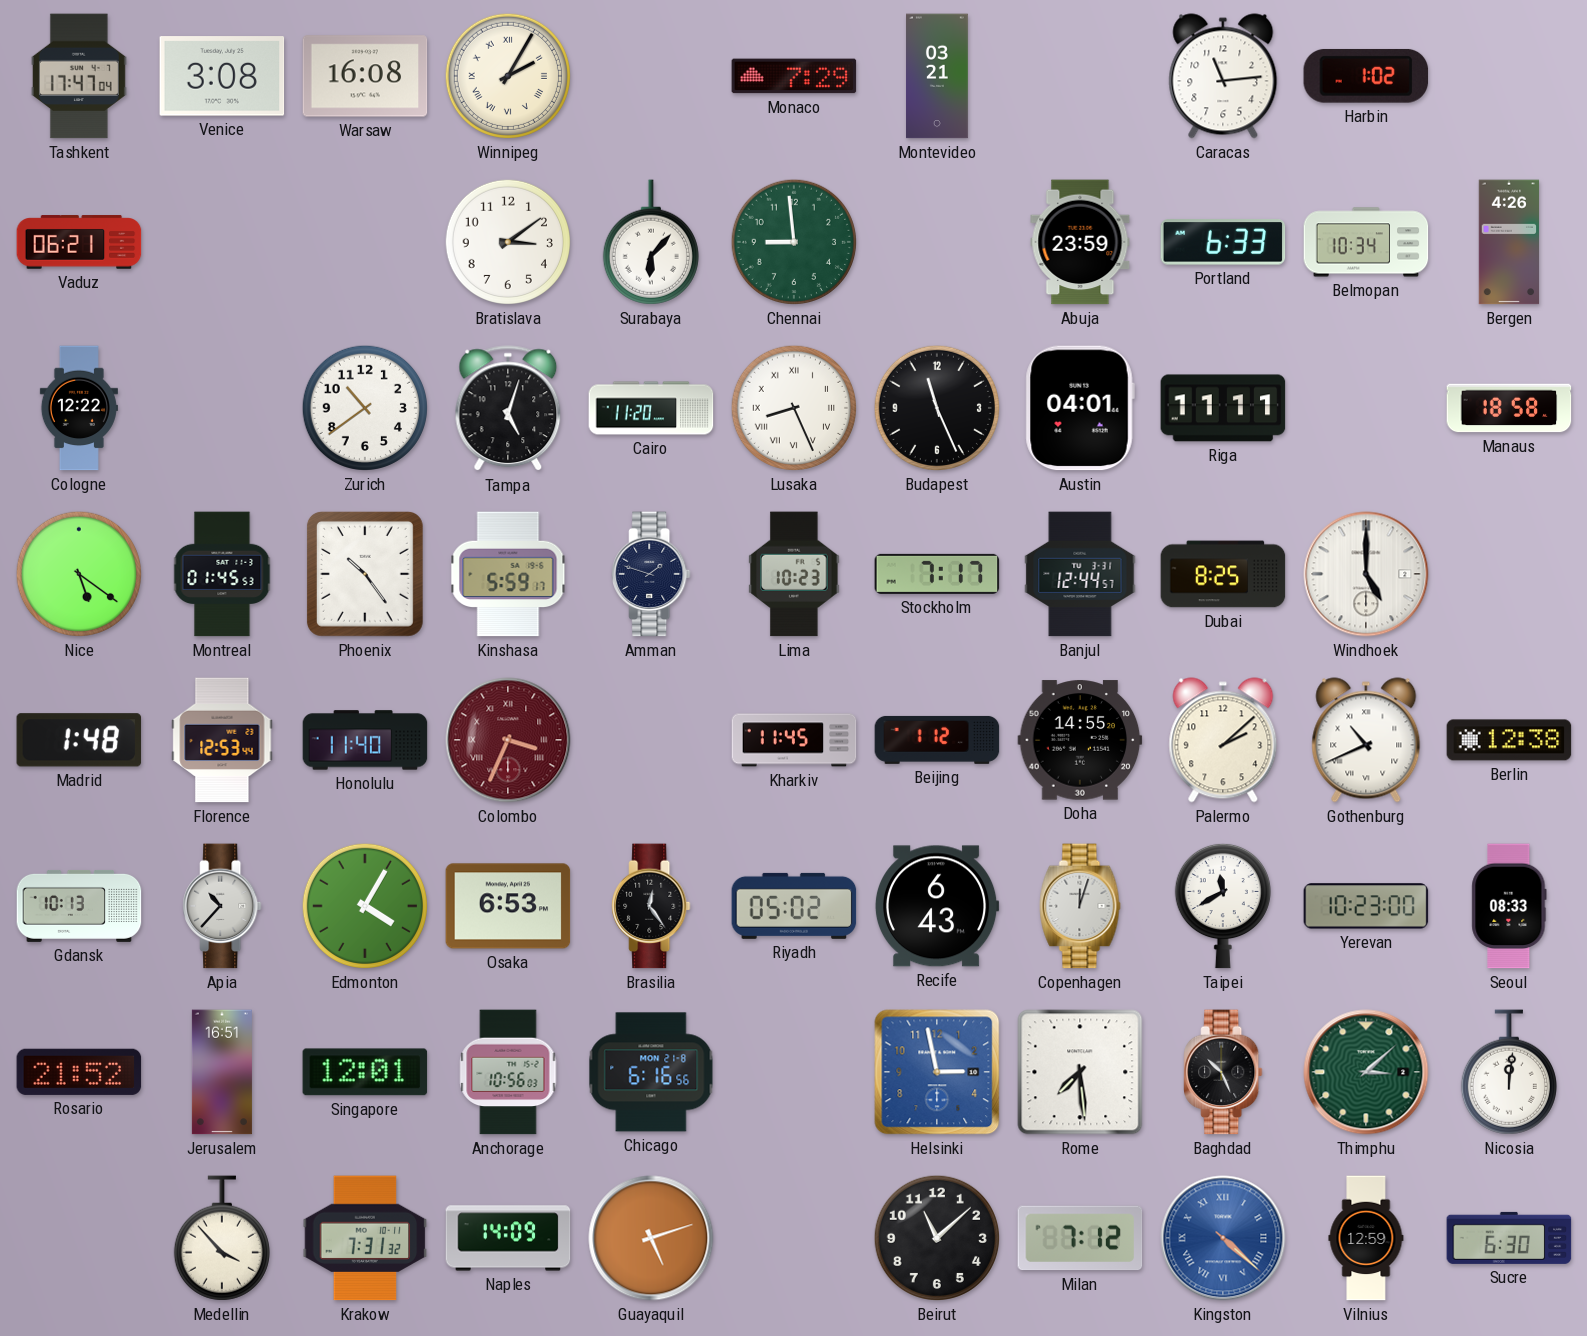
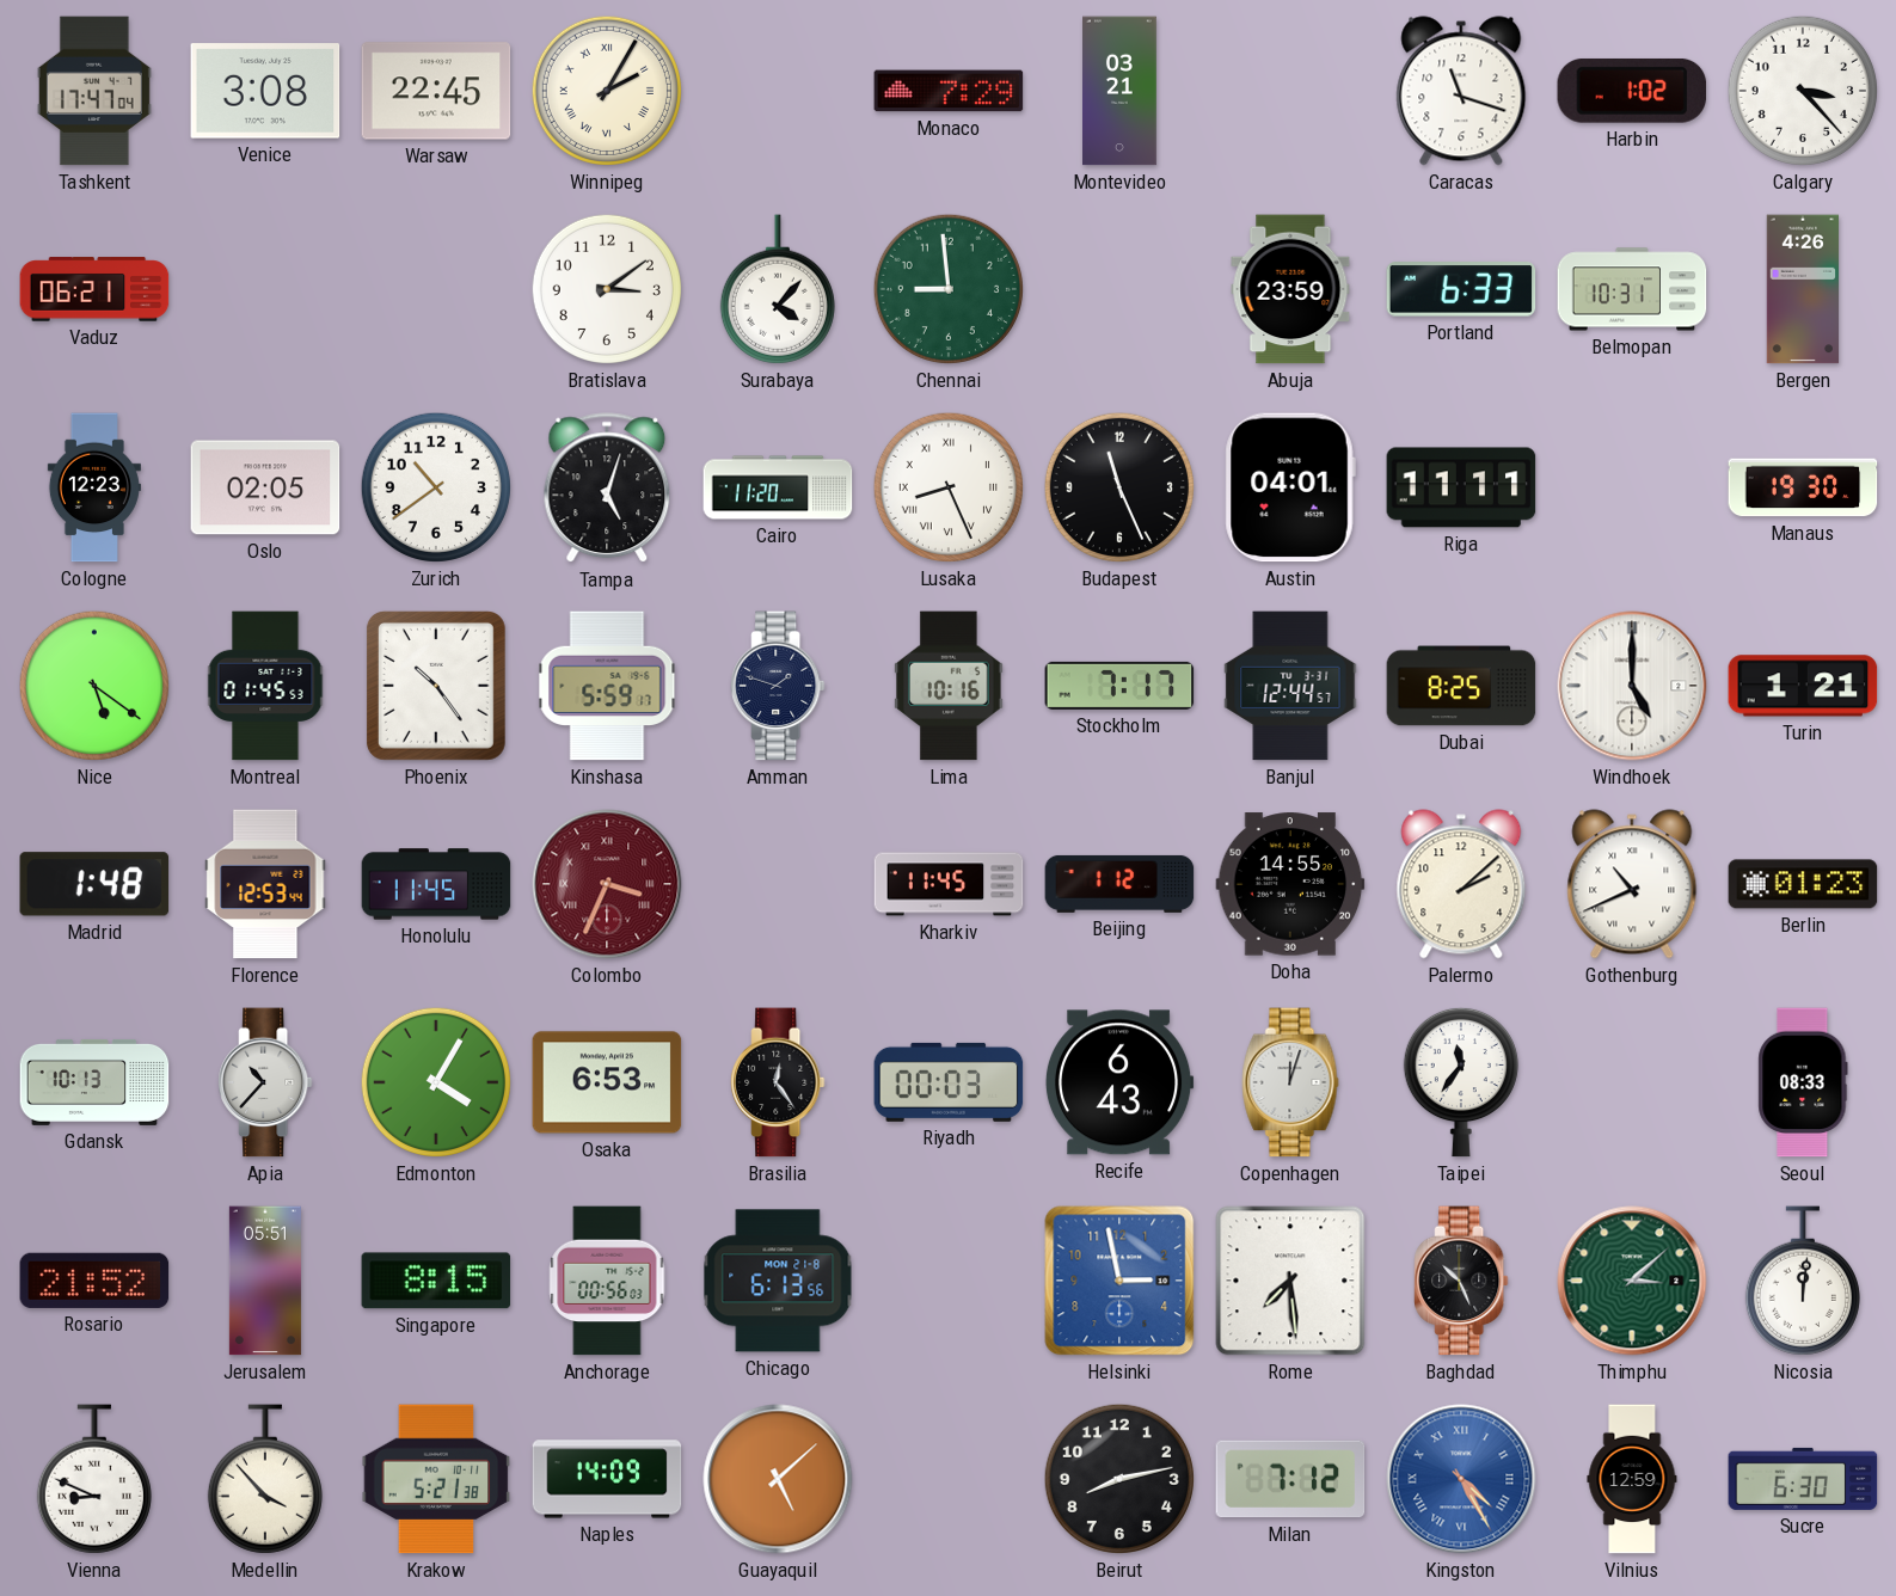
Warsaw: 16:08 -> 22:45
Caracas: 11:14 -> 11:18
Calgary: none -> 3:23
Surabaya: 6:07 -> 4:07
Belmopan: 10:34 -> 10:31
Cologne: 12:22 -> 12:23
Oslo: none -> 02:05
Manaus: 18:58 -> 19:30
Lima: 10:23 -> 10:16
Turin: none -> 1:21
Honolulu: 11:40 -> 11:45
Berlin: 12:38 -> 01:23
Riyadh: 05:02 -> 00:03
Taipei: 11:40 -> 11:36
Yerevan: 10:23 -> none
Jerusalem: 16:51 -> 05:51
Singapore: 12:01 -> 8:15
Anchorage: 10:56 -> 00:56
Chicago: 6:16 -> 6:13
Vienna: none -> 8:49
Krakow: 7:31 -> 5:21
Guayaquil: 5:12 -> 5:08
Beirut: 11:08 -> 8:13
Kingston: 4:22 -> 4:25
